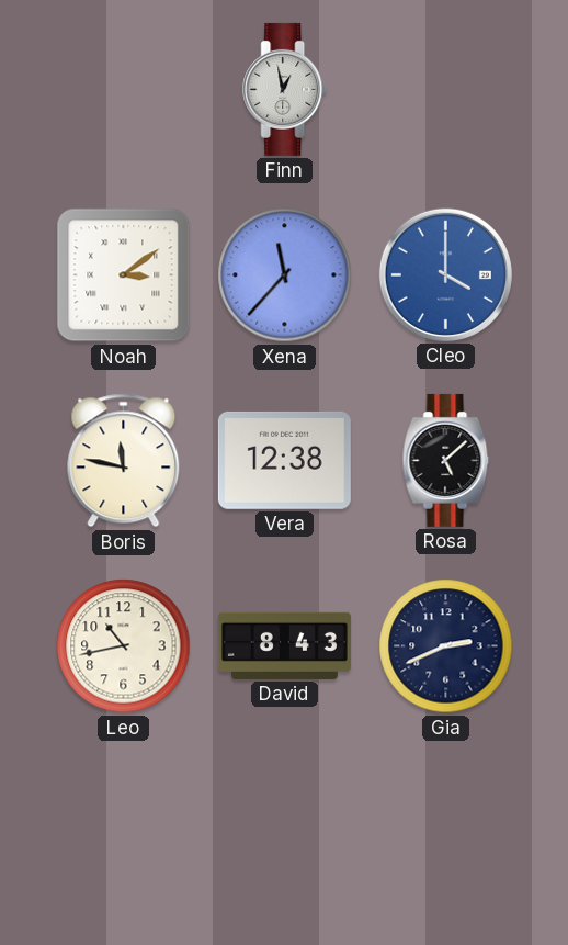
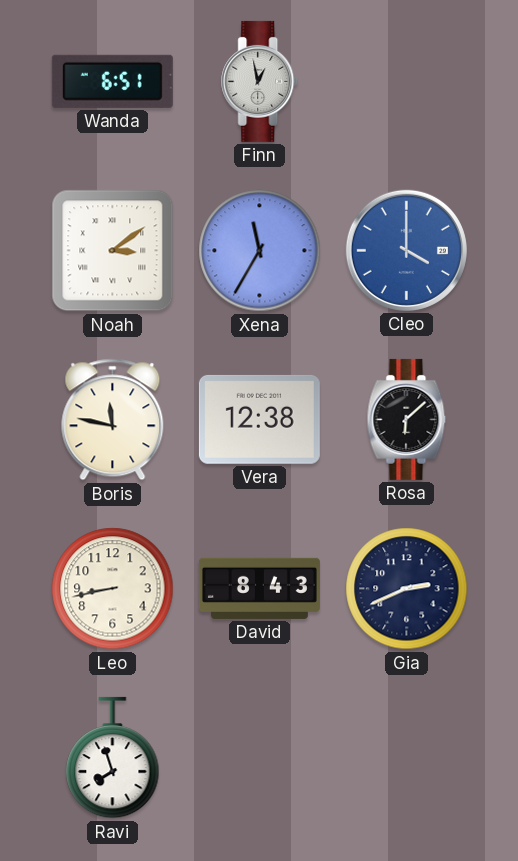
Wanda: none -> 6:51
Xena: 11:37 -> 11:35
Rosa: 5:08 -> 6:08
Leo: 10:43 -> 8:43
Ravi: none -> 7:57
